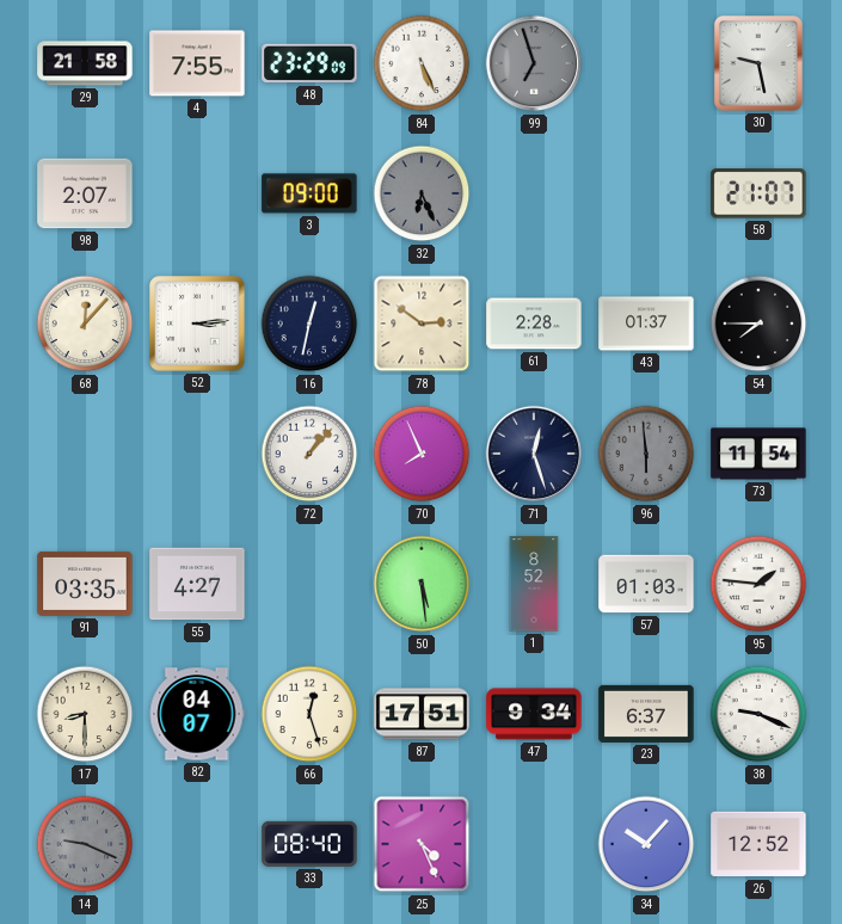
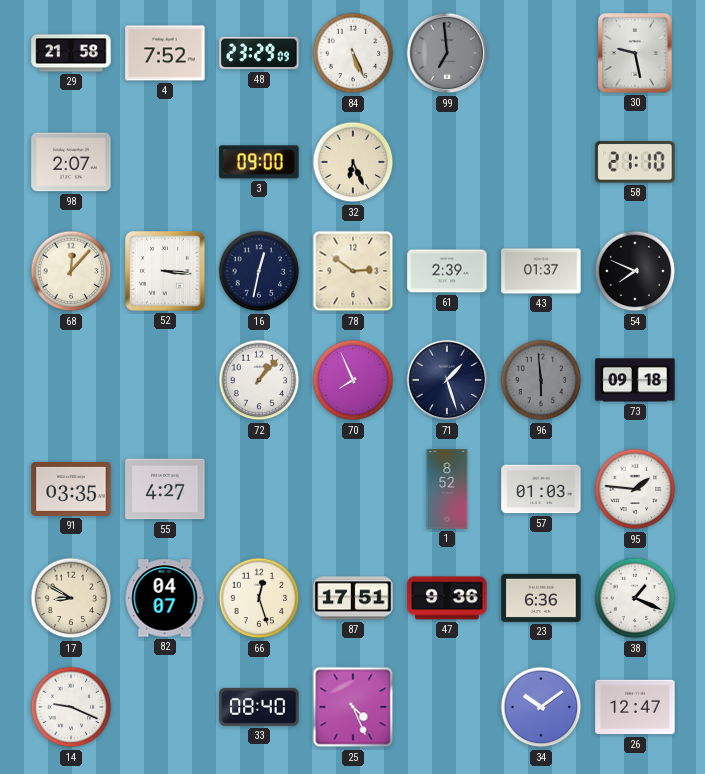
4: 7:55 -> 7:52
99: 6:57 -> 6:59
32 dial: grey -> cream
58: 21:07 -> 21:10
52: 3:14 -> 3:16
61: 2:28 -> 2:39
54: 7:45 -> 7:49
71: 12:27 -> 1:27
73: 11:54 -> 09:18
50: 5:29 -> none
17: 8:30 -> 8:50
47: 9:34 -> 9:36
23: 6:37 -> 6:36
38: 9:19 -> 1:19
14 dial: grey -> white
34: 10:07 -> 10:09
26: 12:52 -> 12:47
